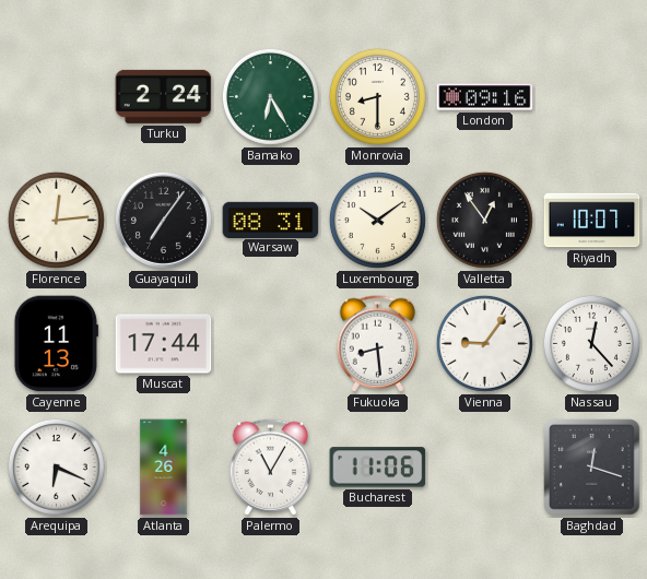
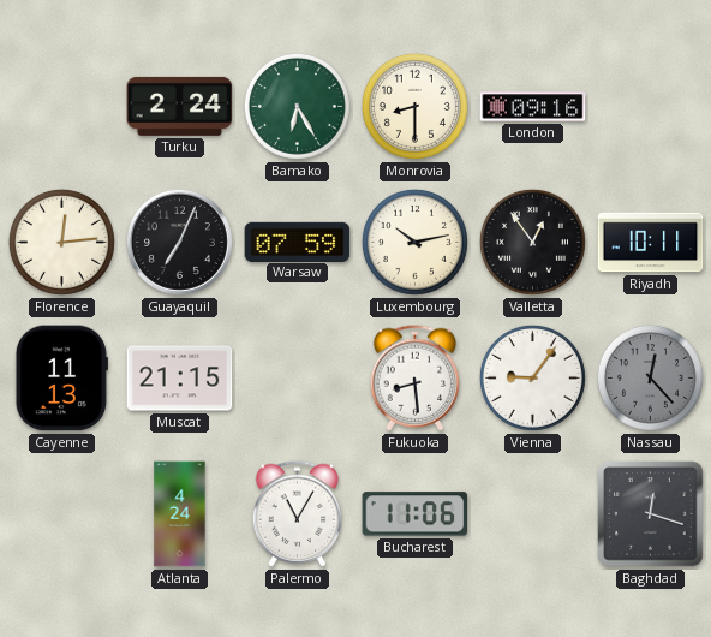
Guayaquil: 7:06 -> 7:04
Warsaw: 08:31 -> 07:59
Luxembourg: 10:09 -> 10:13
Riyadh: 10:07 -> 10:11
Muscat: 17:44 -> 21:15
Nassau dial: white -> grey
Arequipa: 6:19 -> none
Atlanta: 4:26 -> 4:24
